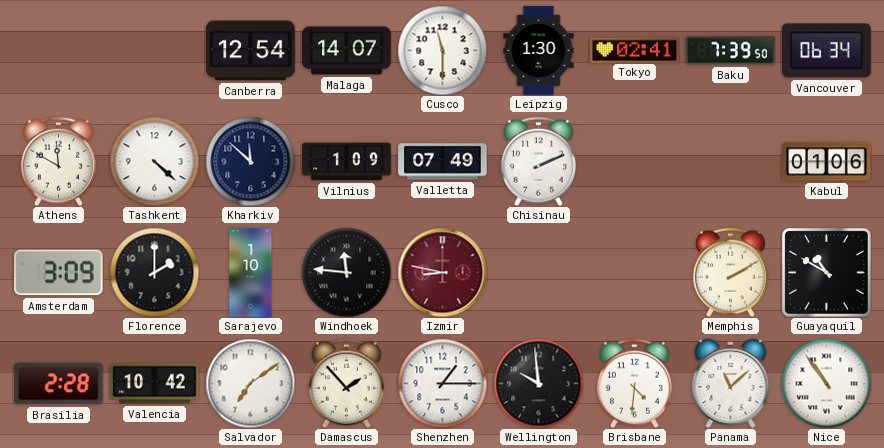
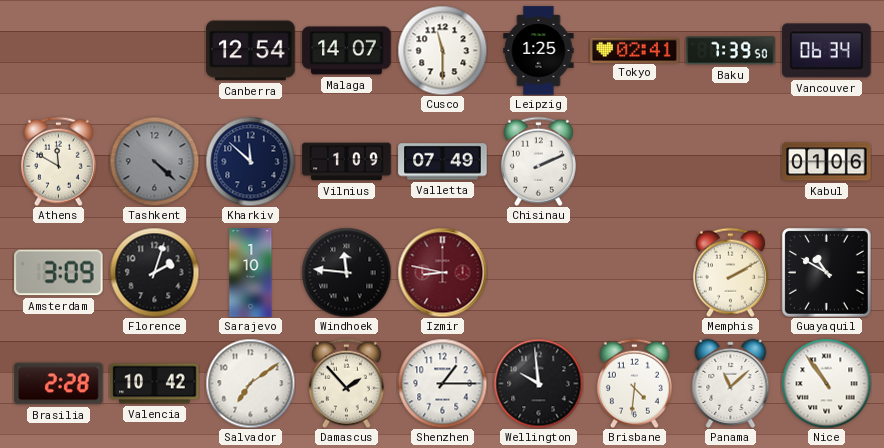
Leipzig: 1:30 -> 1:25
Tashkent dial: white -> grey
Florence: 2:00 -> 2:03
